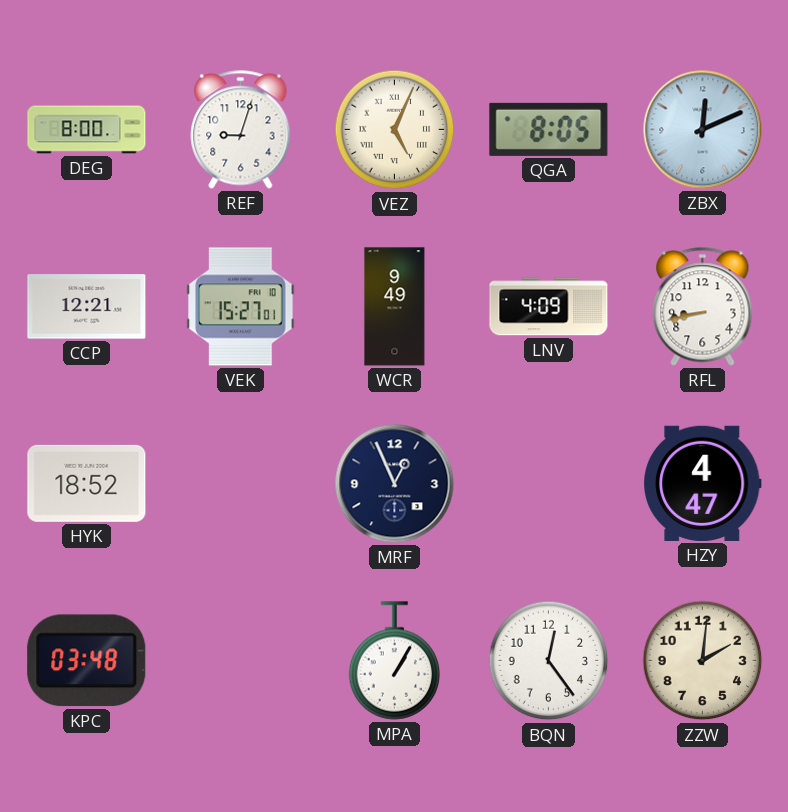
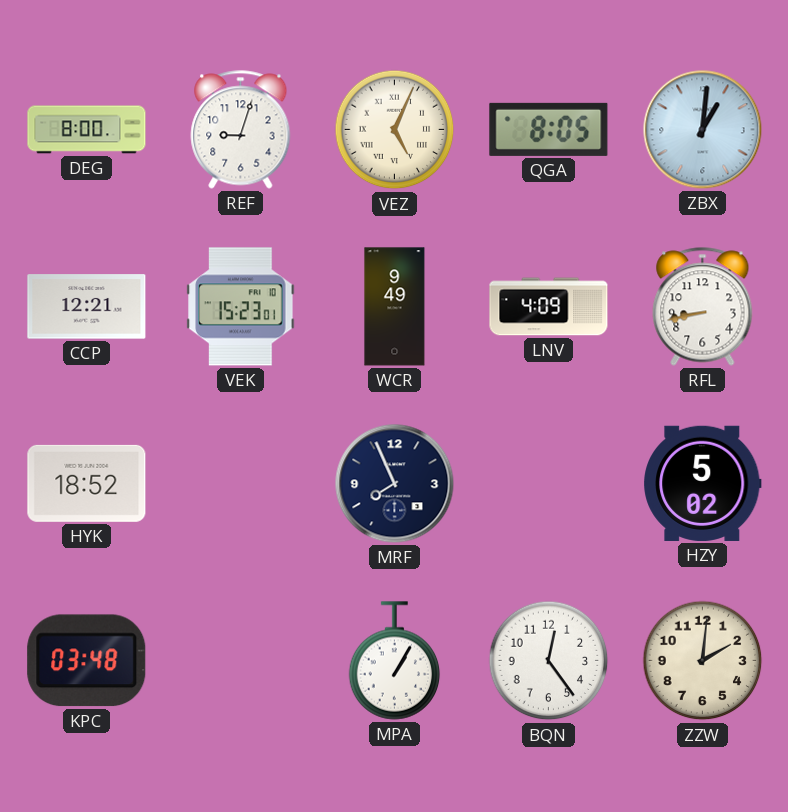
ZBX: 12:11 -> 1:01
VEK: 15:27 -> 15:23
MRF: 12:56 -> 7:56
HZY: 4:47 -> 5:02
